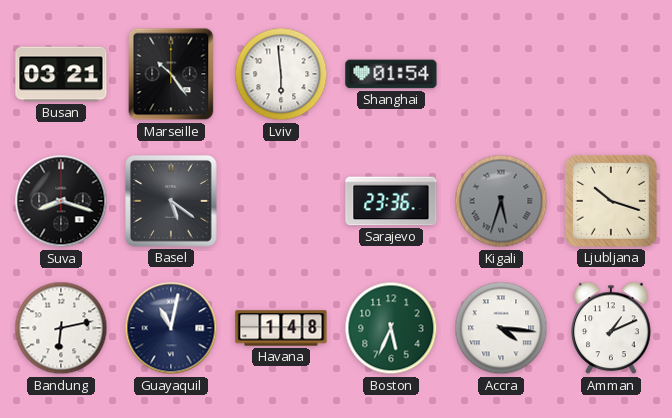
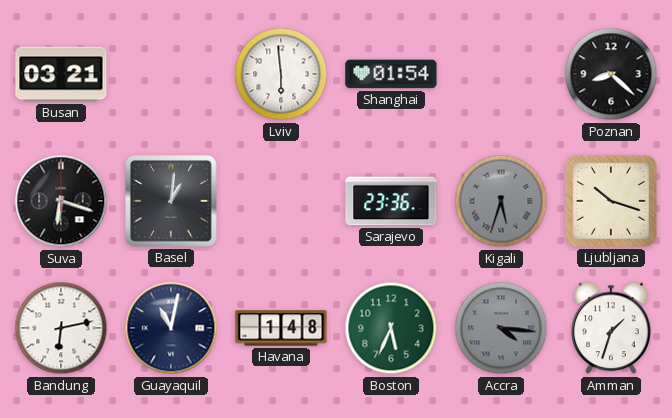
Marseille: 10:24 -> none
Poznan: none -> 8:22
Suva: 8:18 -> 6:18
Basel: 5:21 -> 1:01
Accra dial: white -> grey
Amman: 1:11 -> 1:33
